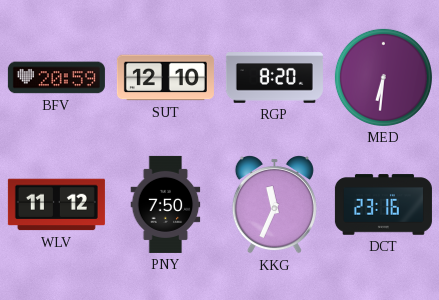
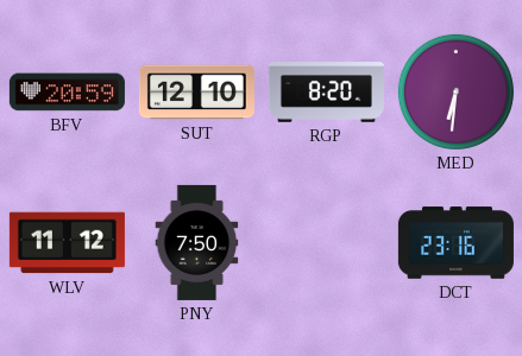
KKG: 11:34 -> none
